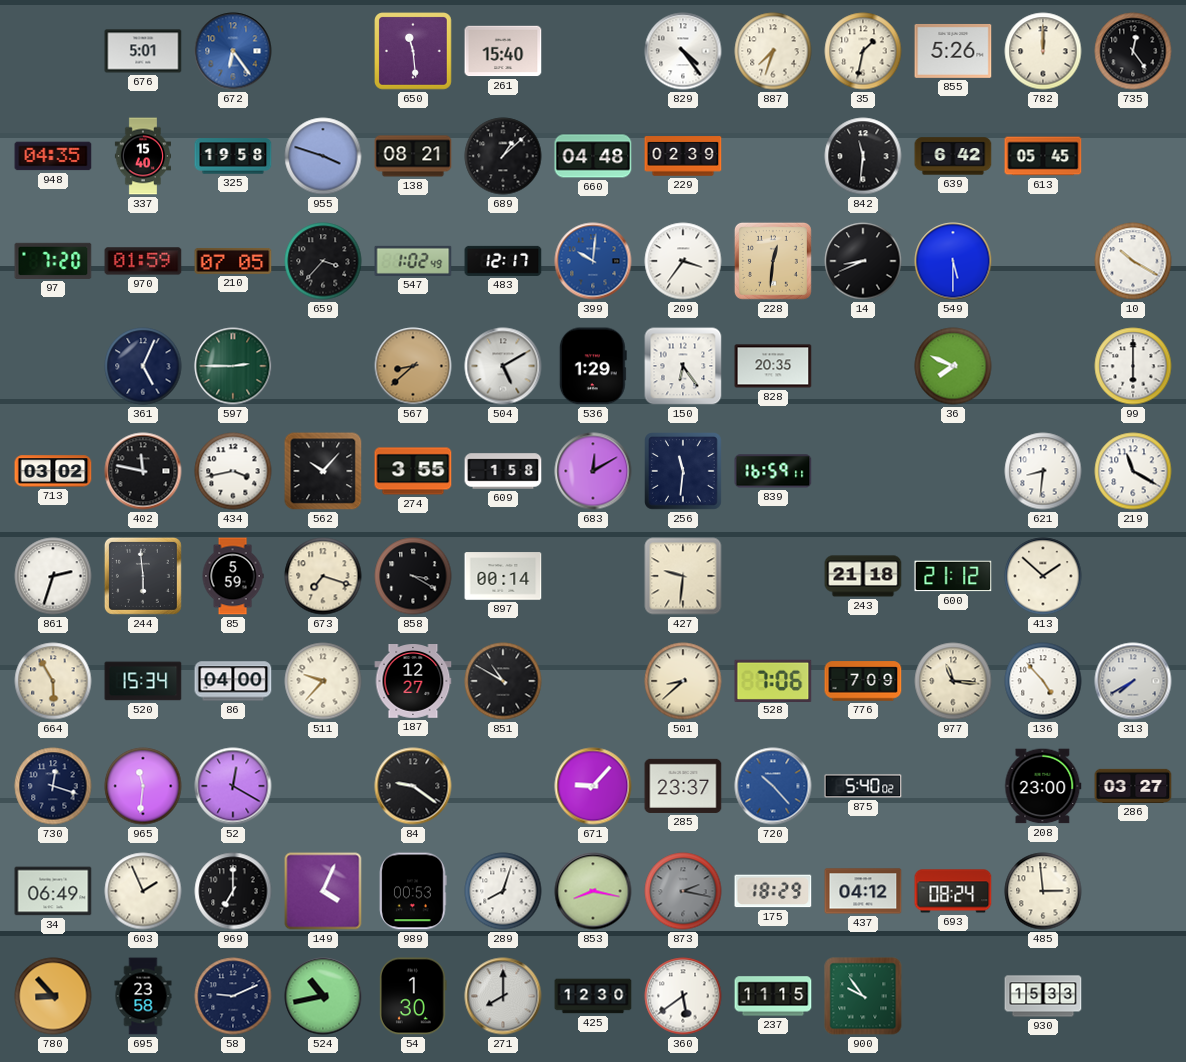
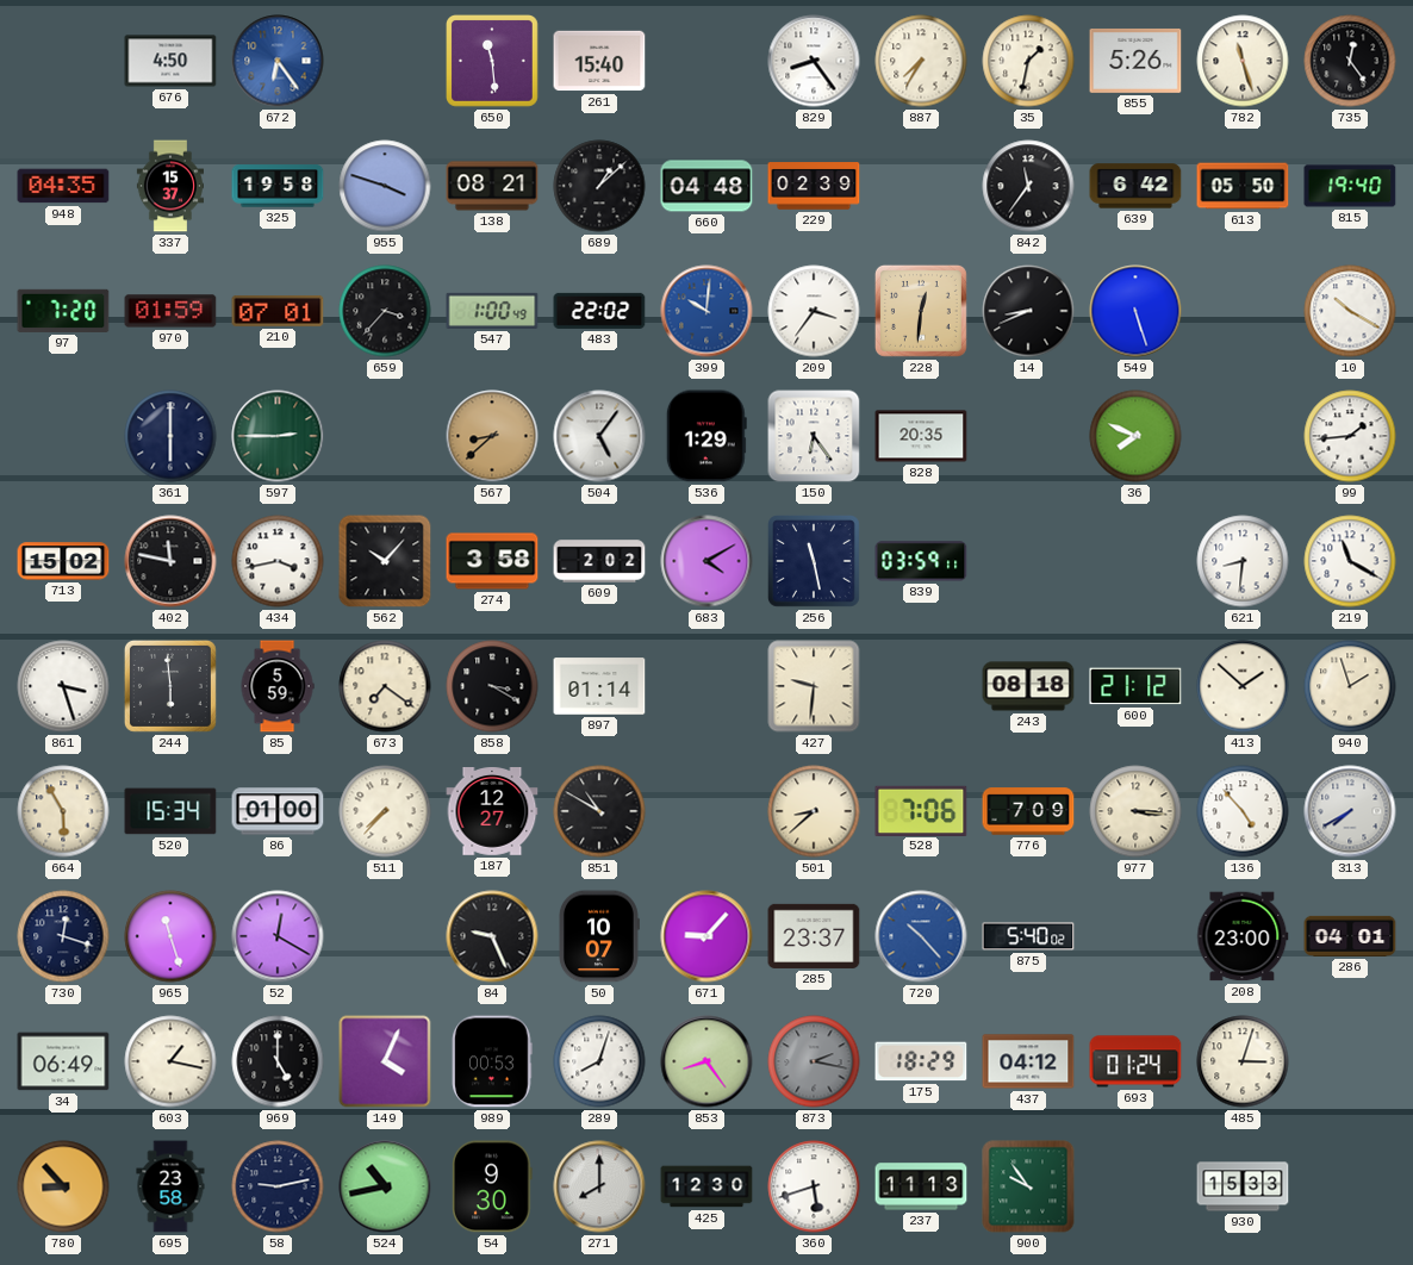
676: 5:01 -> 4:50
829: 4:24 -> 8:24
887: 7:33 -> 7:35
782: 12:00 -> 11:27
337: 15:40 -> 15:37
842: 11:31 -> 11:36
613: 05:45 -> 05:50
815: none -> 19:40
210: 07:05 -> 07:01
547: 1:02 -> 1:00
483: 12:17 -> 22:02
549: 5:30 -> 5:27
361: 5:04 -> 6:00
504: 5:10 -> 5:06
99: 6:00 -> 1:44
713: 03:02 -> 15:02
274: 3:55 -> 3:58
609: 1:58 -> 2:02
683: 12:10 -> 4:10
256: 11:31 -> 11:28
839: 16:59 -> 03:59
861: 2:33 -> 3:27
673: 7:18 -> 7:21
897: 00:14 -> 01:14
243: 21:18 -> 08:18
940: none -> 1:57
86: 04:00 -> 01:00
511: 9:37 -> 7:37
977: 11:16 -> 3:16
965: 11:31 -> 11:27
84: 9:21 -> 9:26
50: none -> 10:07
286: 03:27 -> 04:01
603: 1:56 -> 1:17
969: 7:00 -> 5:00
853: 8:17 -> 8:24
693: 08:24 -> 01:24
485: 2:59 -> 3:03
58: 9:11 -> 9:13
54: 1:30 -> 9:30
360: 5:39 -> 5:42
237: 11:15 -> 11:13
